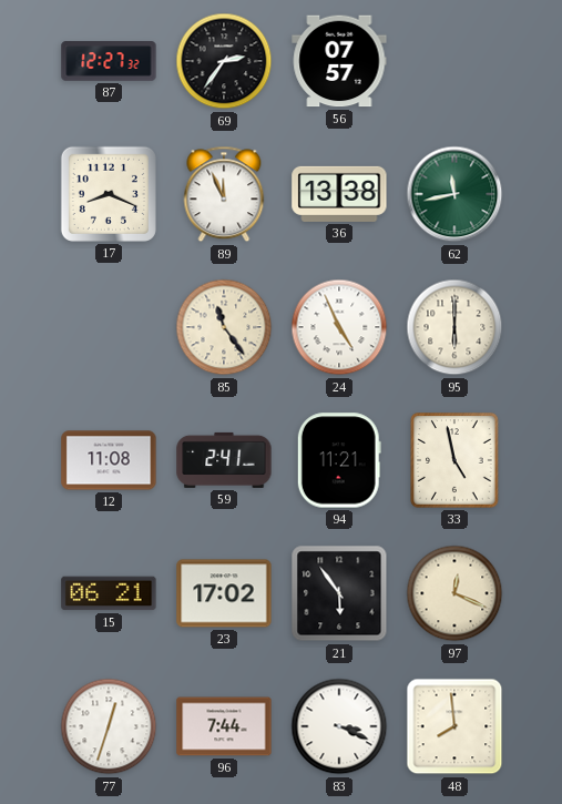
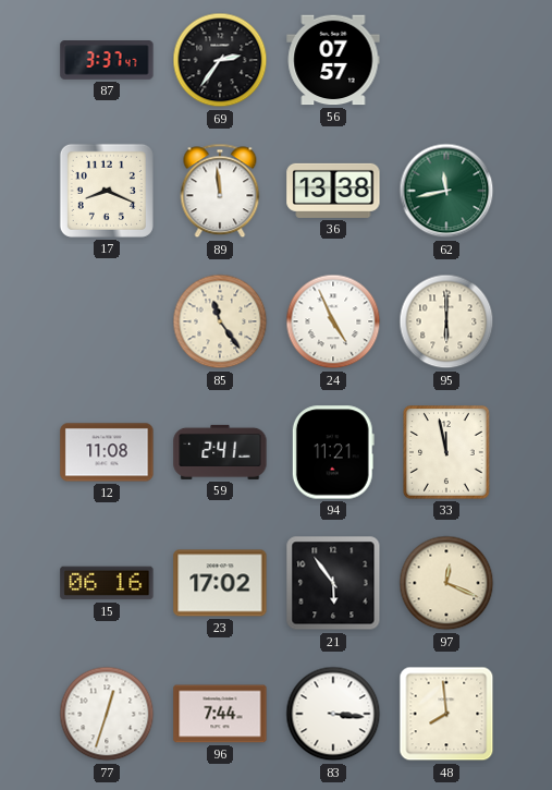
87: 12:27 -> 3:37
89: 11:56 -> 11:59
33: 4:58 -> 11:58
15: 06:21 -> 06:16
83: 3:19 -> 3:16
